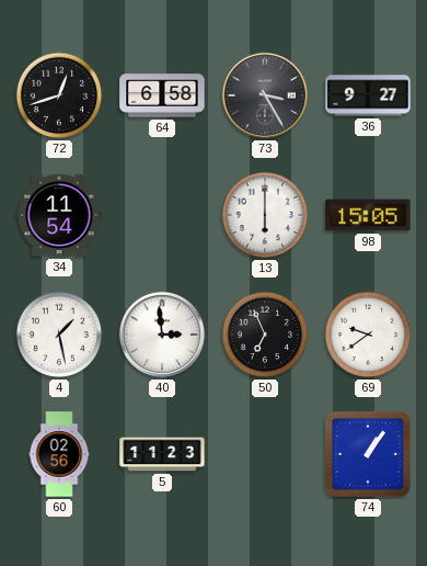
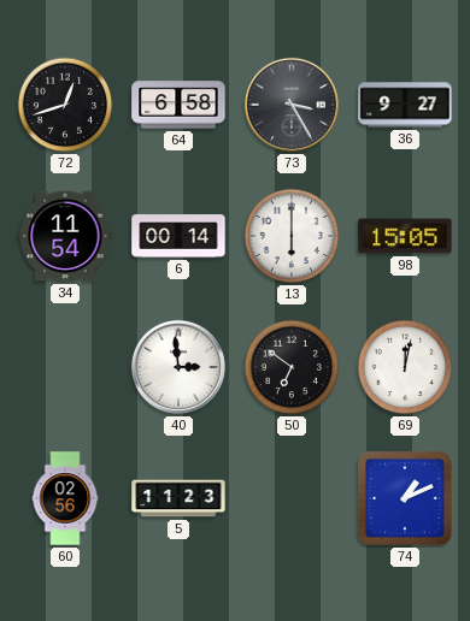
6: none -> 00:14
4: 1:28 -> none
50: 6:56 -> 6:51
69: 9:39 -> 12:02
74: 1:06 -> 1:11
